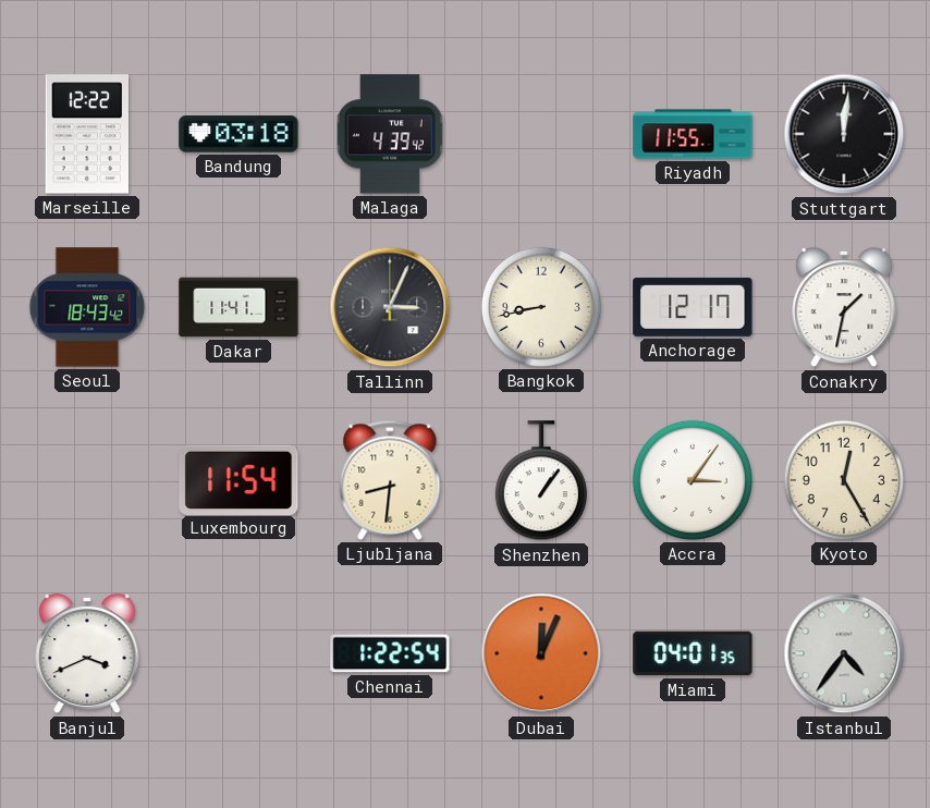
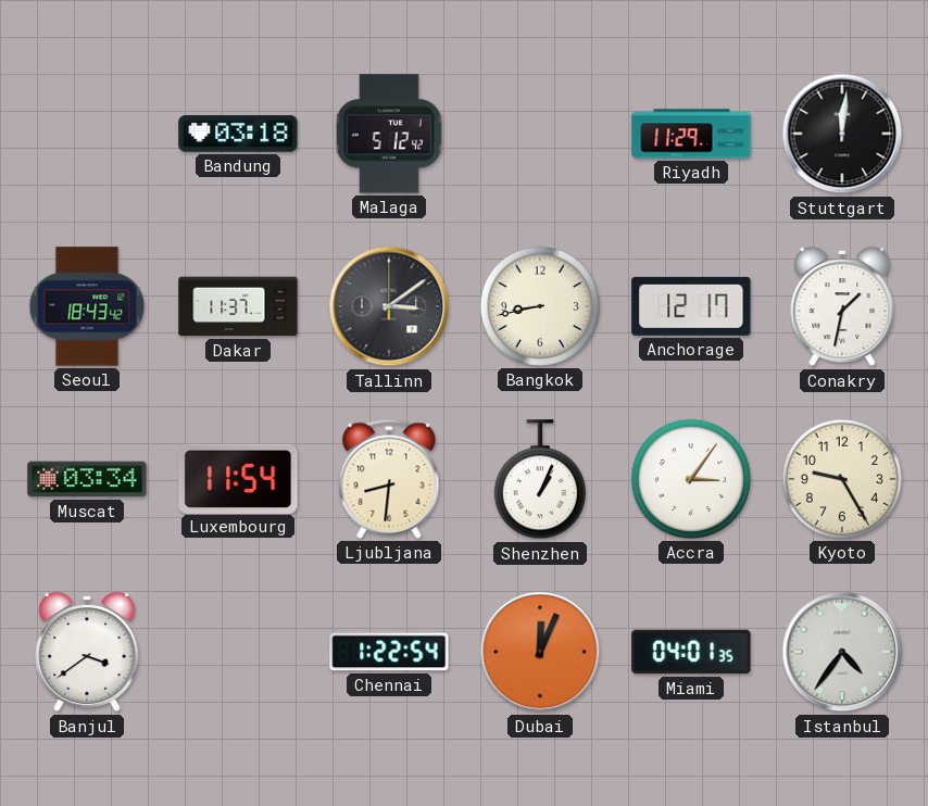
Marseille: 12:22 -> none
Malaga: 4:39 -> 5:12
Riyadh: 11:55 -> 11:29
Dakar: 11:41 -> 11:37
Tallinn: 3:04 -> 3:09
Muscat: none -> 03:34
Shenzhen: 1:06 -> 1:04
Kyoto: 12:25 -> 9:25
Banjul: 3:41 -> 3:39
